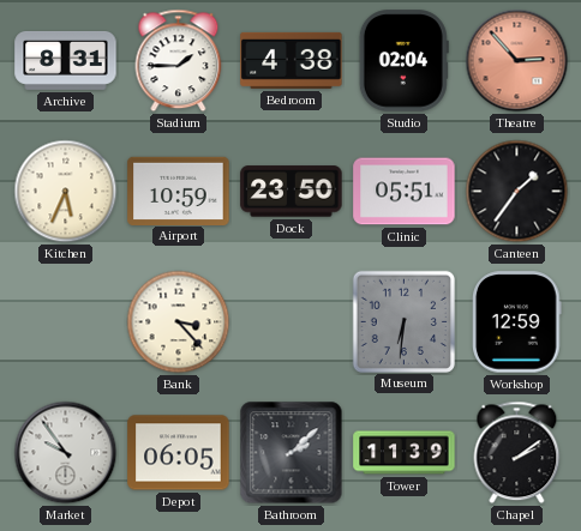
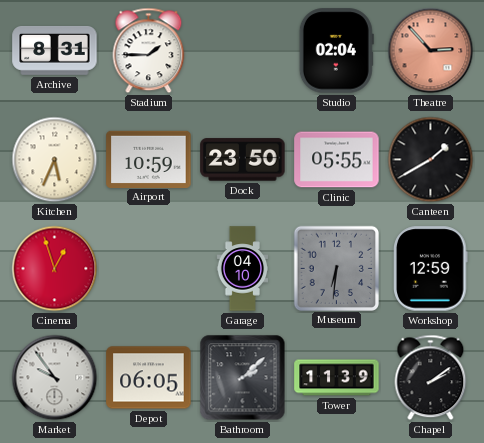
Bedroom: 4:38 -> none
Clinic: 05:51 -> 05:55
Canteen: 1:36 -> 1:40
Cinema: none -> 12:57
Bank: 3:23 -> none
Garage: none -> 04:10
